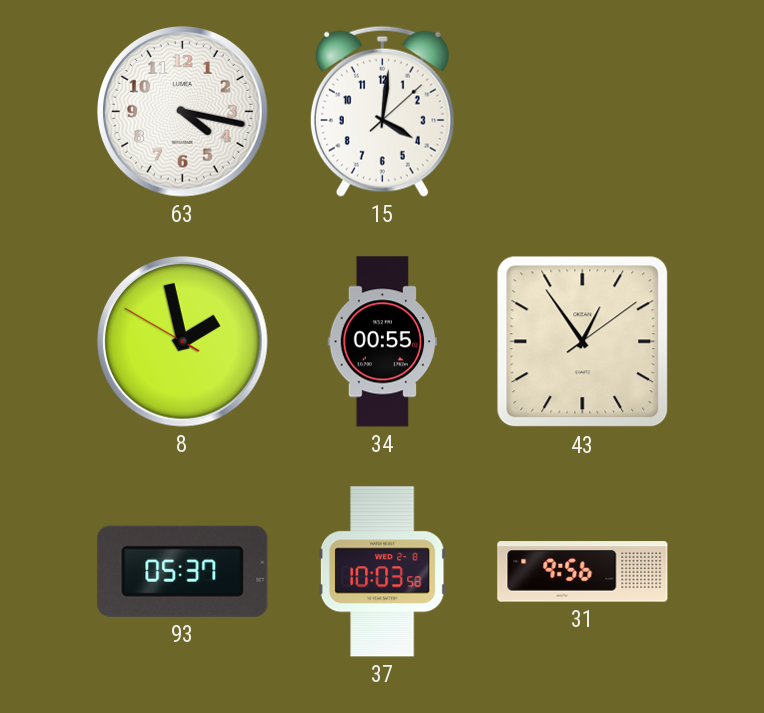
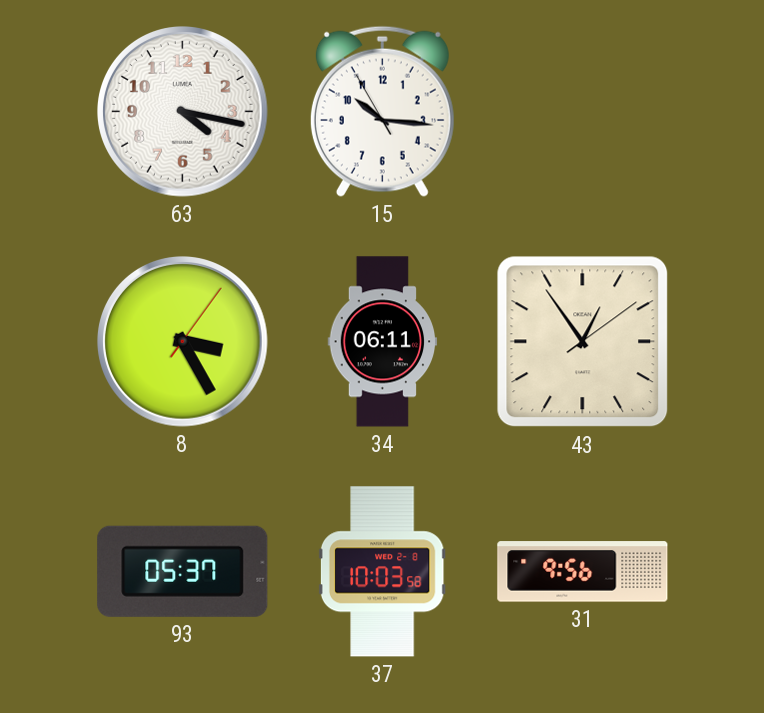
15: 4:01 -> 10:15
8: 1:57 -> 3:25
34: 00:55 -> 06:11
